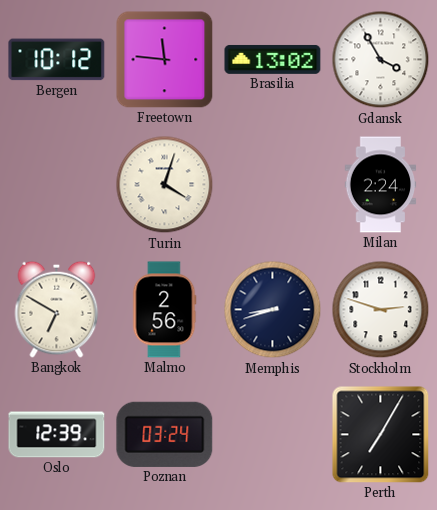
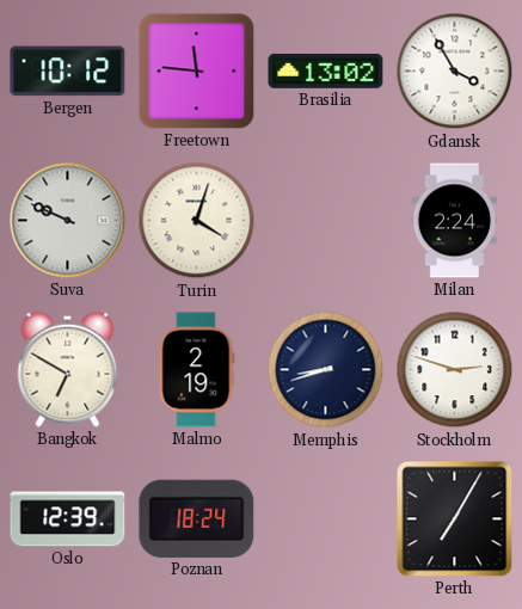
Suva: none -> 9:49
Malmo: 2:56 -> 2:19
Poznan: 03:24 -> 18:24
